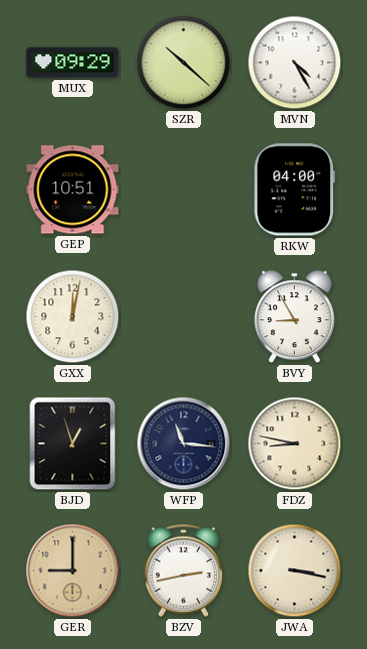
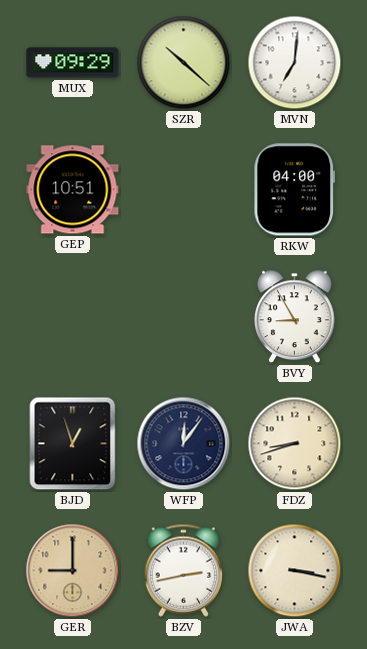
MVN: 4:25 -> 7:01
GXX: 12:02 -> none
WFP: 11:16 -> 12:06
FDZ: 8:47 -> 8:42
